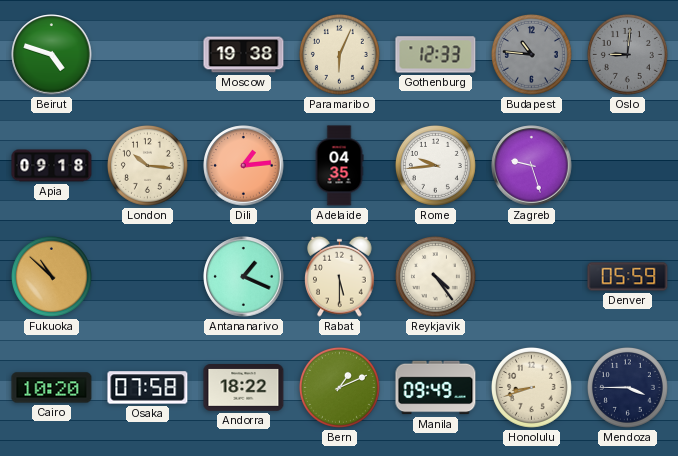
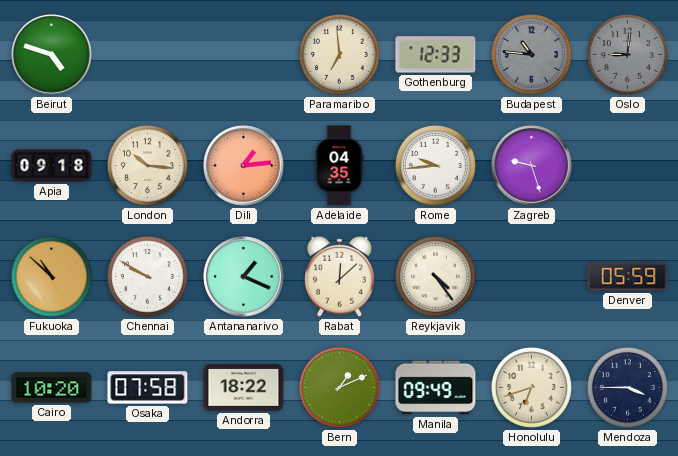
Moscow: 19:38 -> none
Paramaribo: 6:04 -> 6:59
Chennai: none -> 9:50
Rabat: 5:30 -> 12:08
Honolulu: 8:42 -> 6:42
